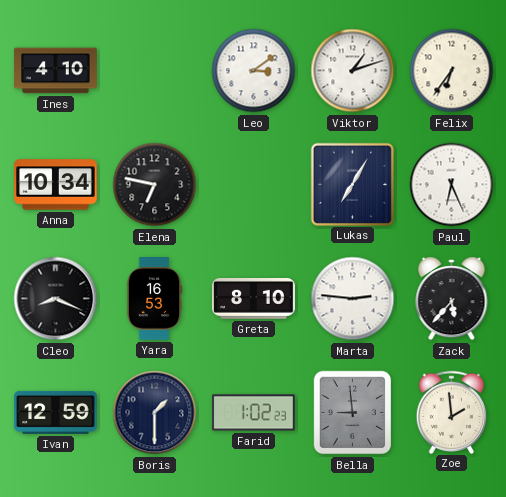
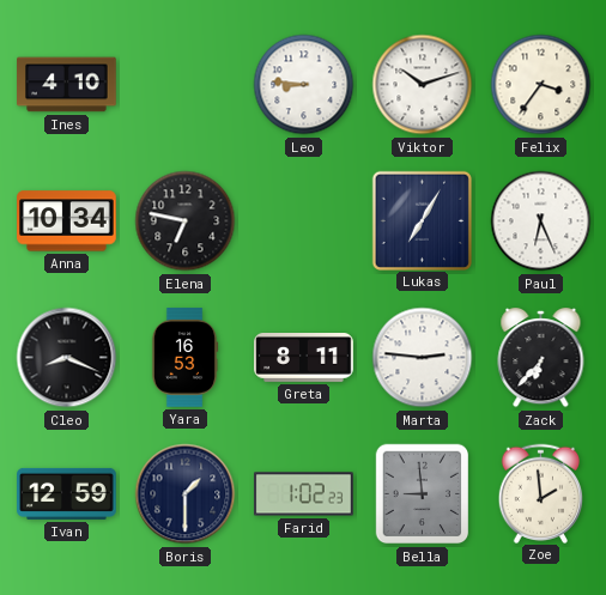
Leo: 3:09 -> 8:46
Viktor: 1:12 -> 10:12
Felix: 6:36 -> 3:36
Greta: 8:10 -> 8:11
Zack: 5:37 -> 6:37
